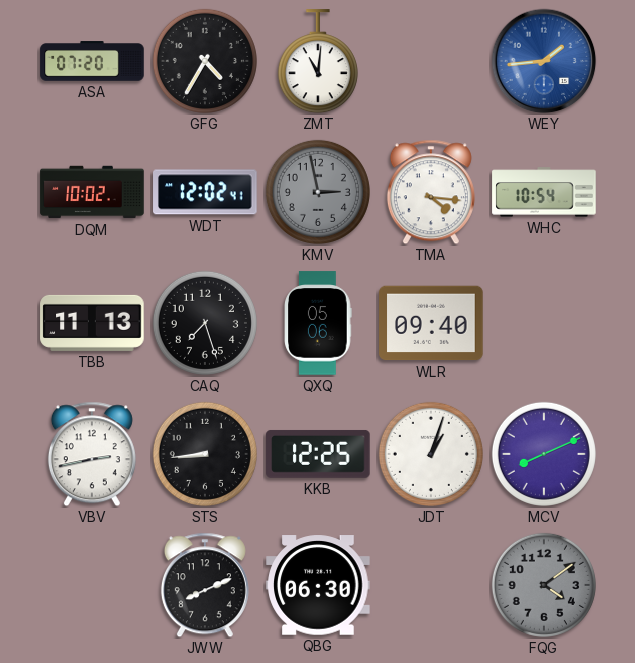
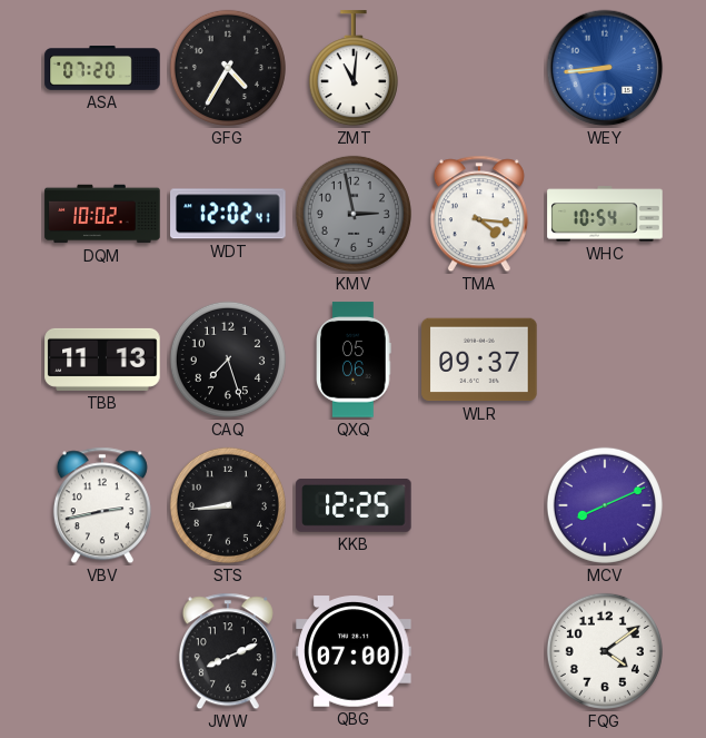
WEY: 1:44 -> 8:44
WLR: 09:40 -> 09:37
JDT: 1:03 -> none
QBG: 06:30 -> 07:00
FQG dial: grey -> white
